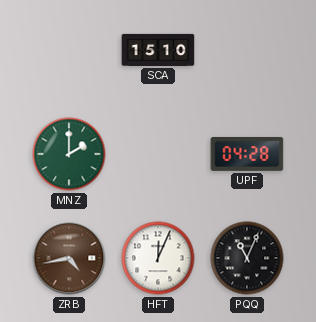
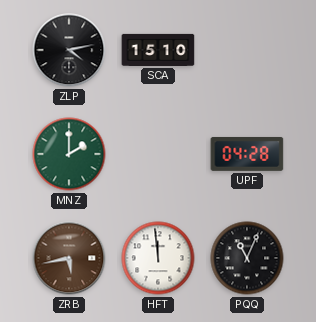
ZLP: none -> 4:13
ZRB: 4:43 -> 5:43
HFT: 12:04 -> 11:59
